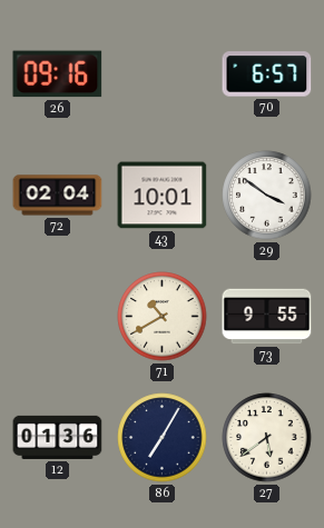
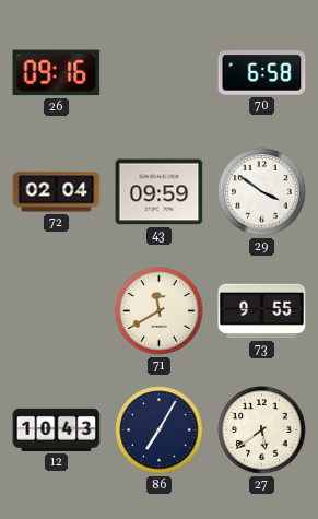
70: 6:57 -> 6:58
43: 10:01 -> 09:59
71: 10:40 -> 11:40
12: 01:36 -> 10:43
